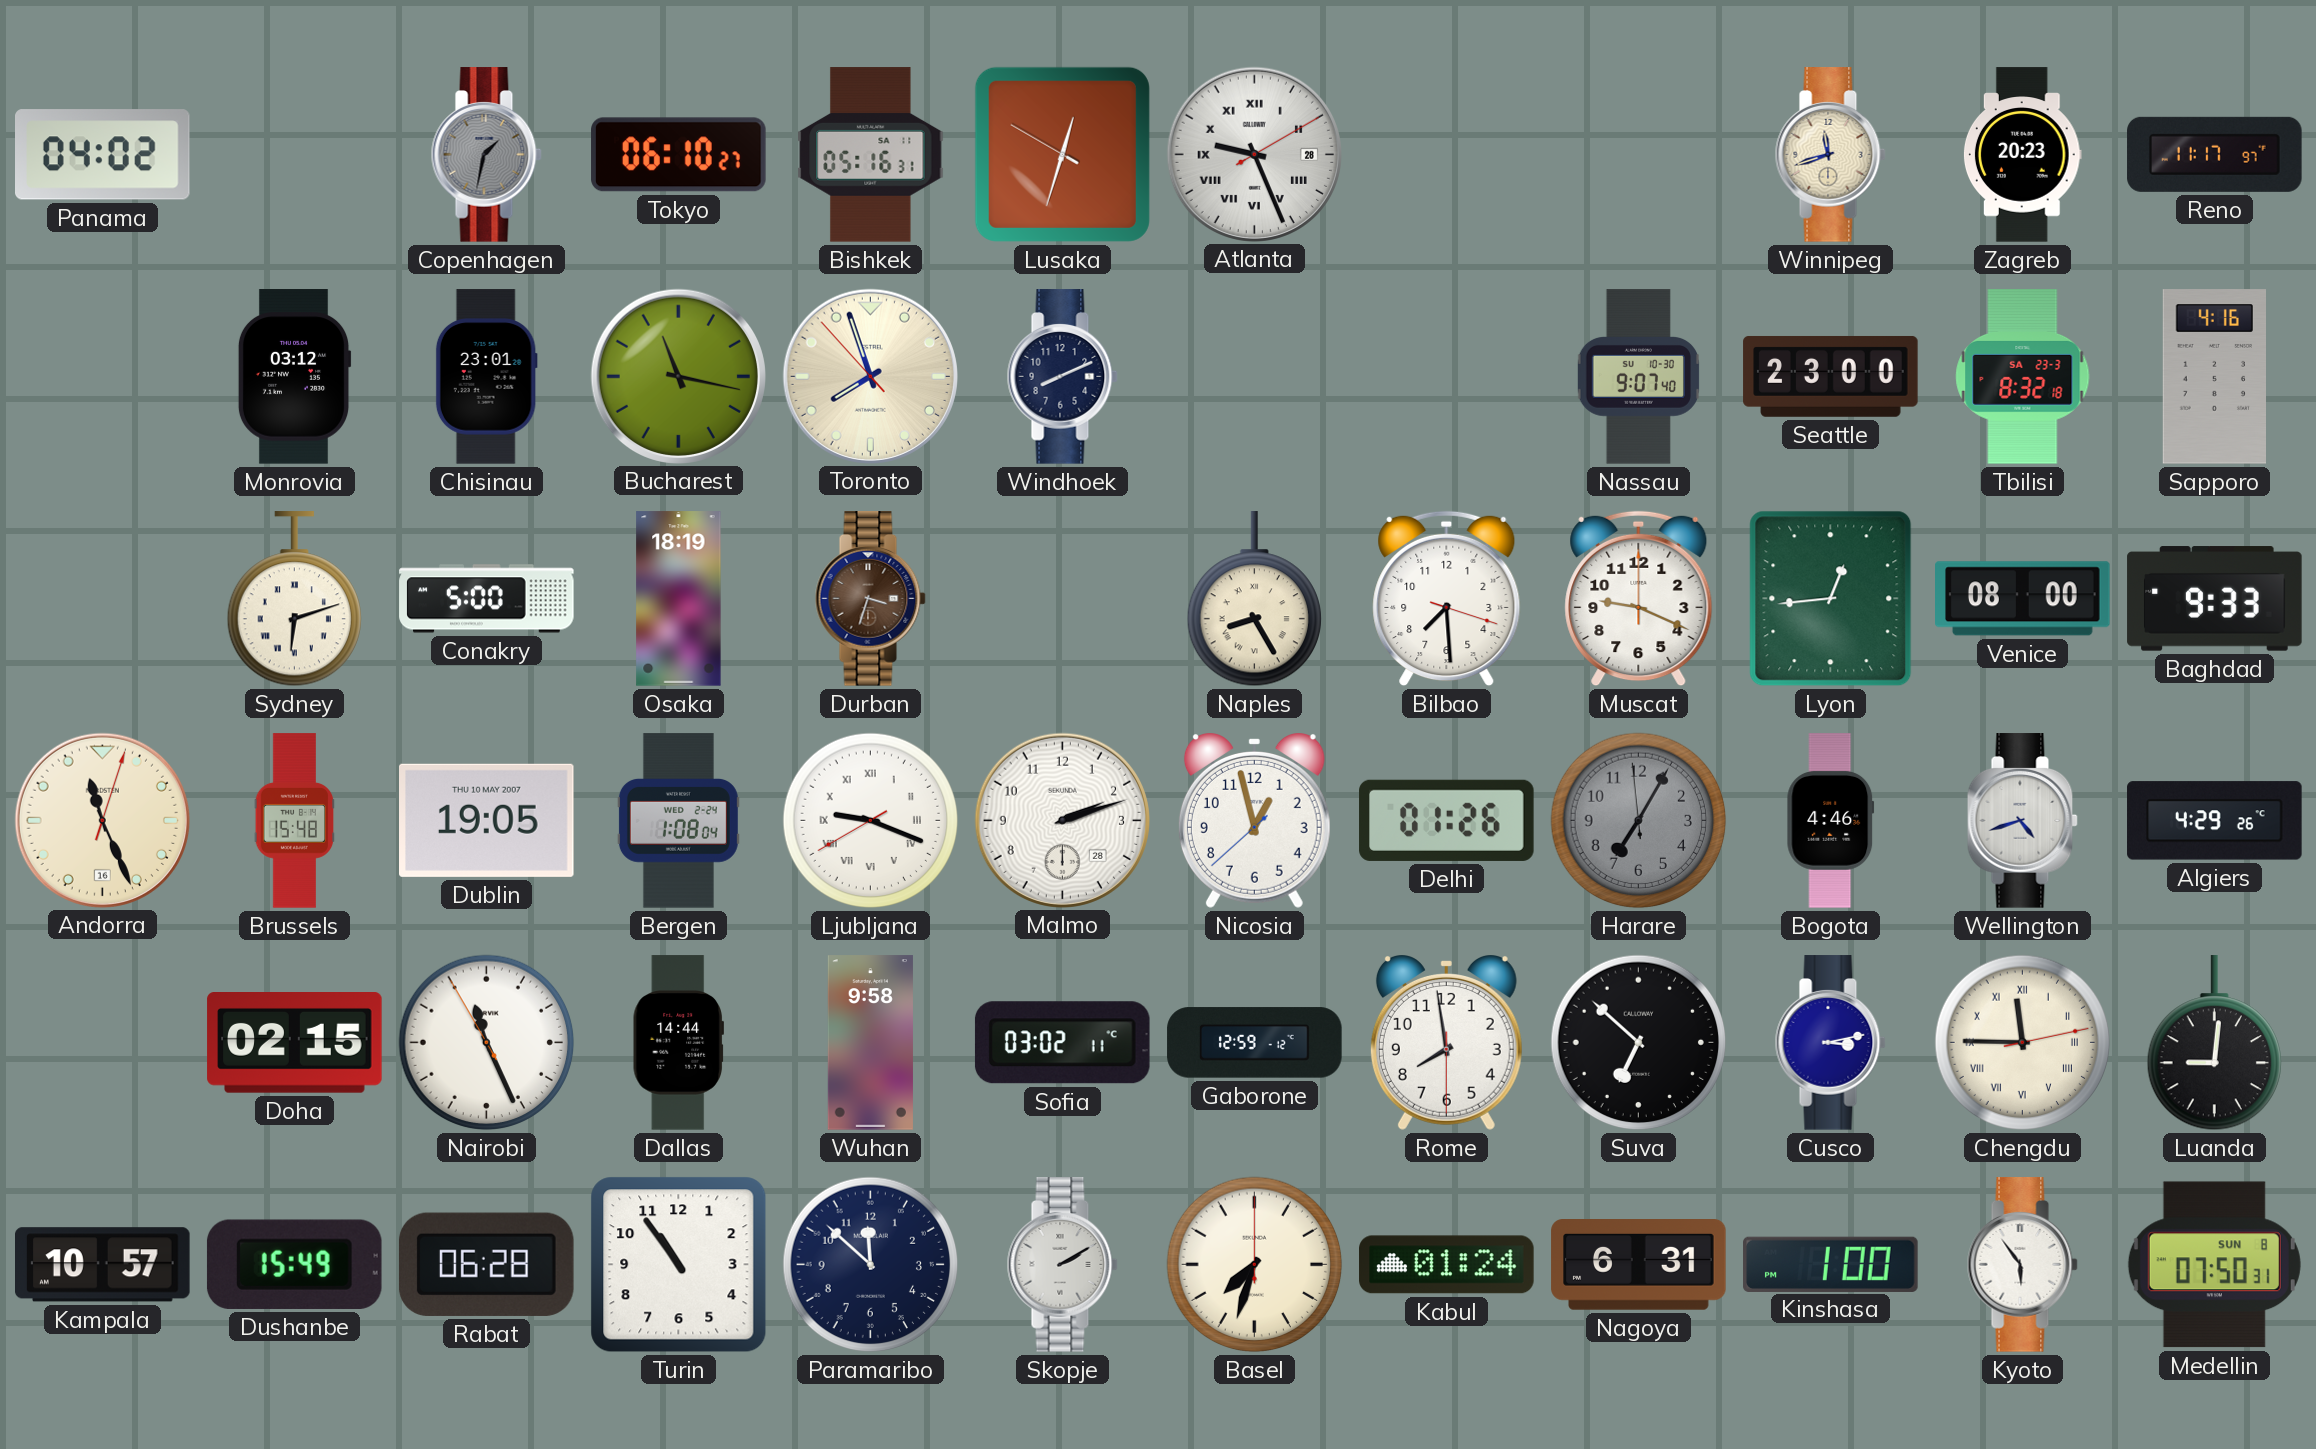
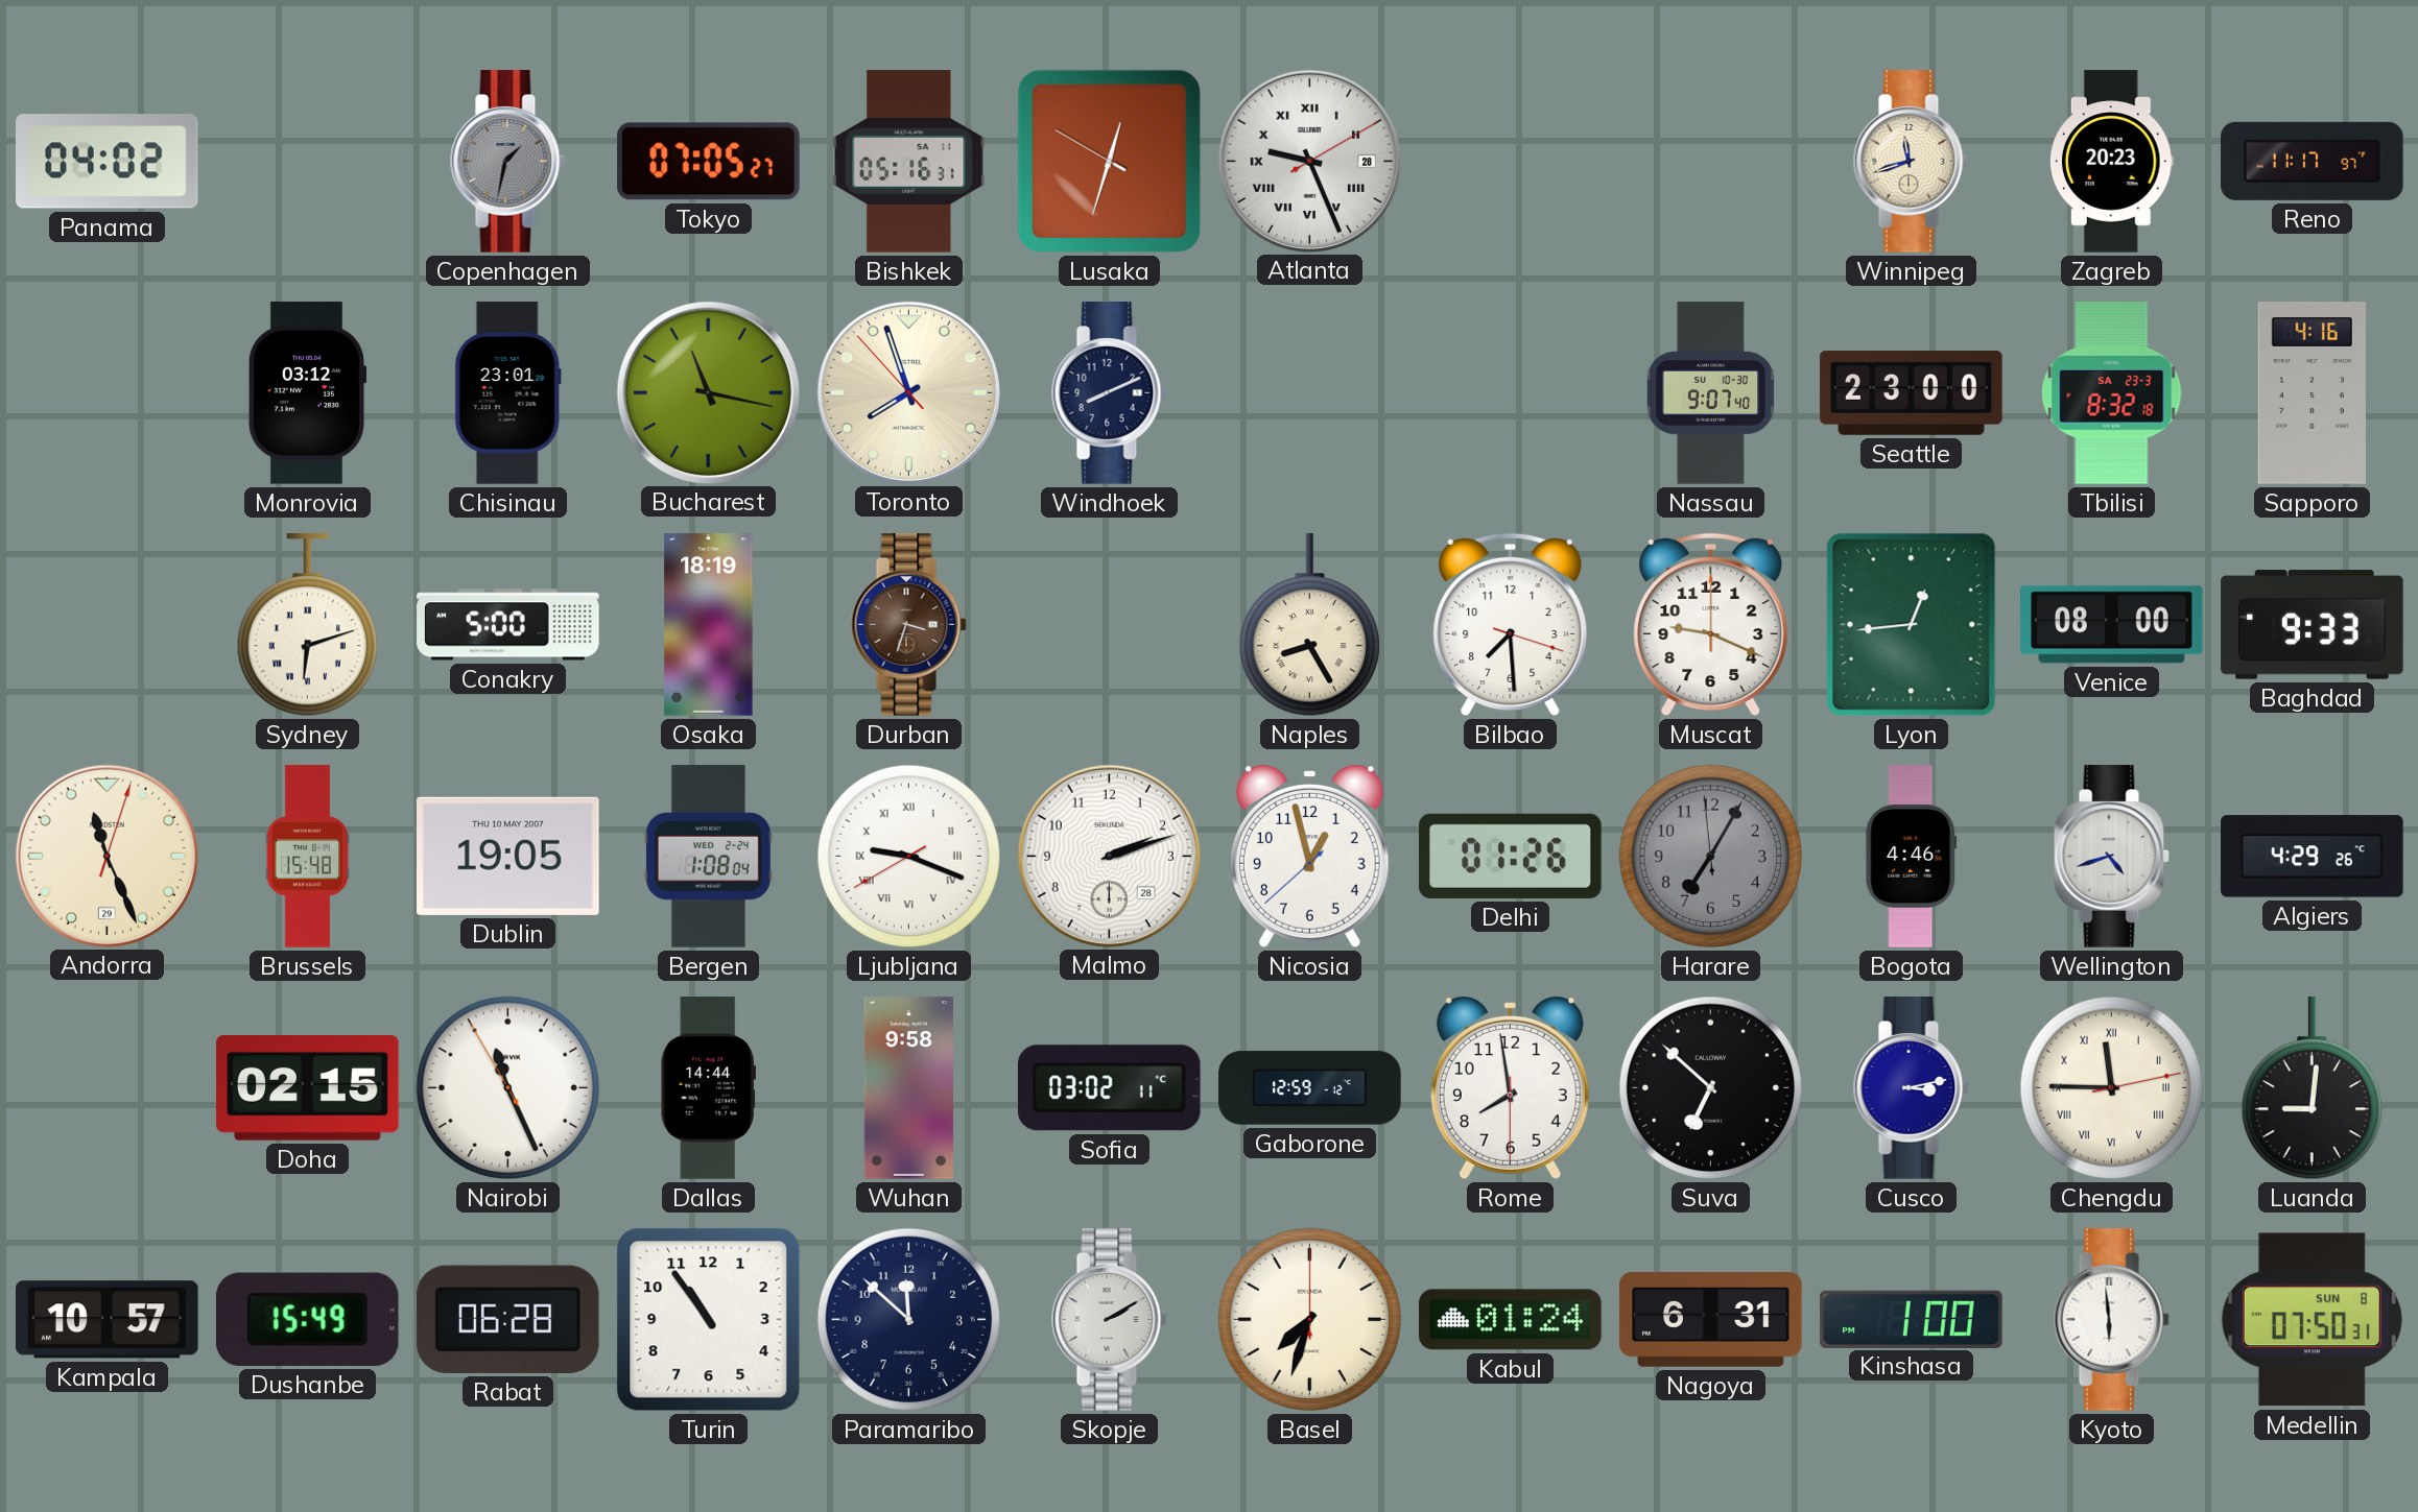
Tokyo: 06:10 -> 07:05
Andorra date: 16 -> 29
Kyoto: 5:54 -> 5:59
